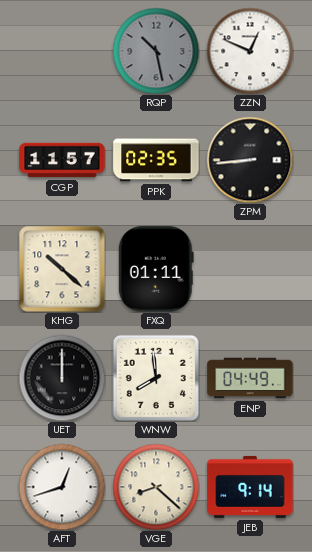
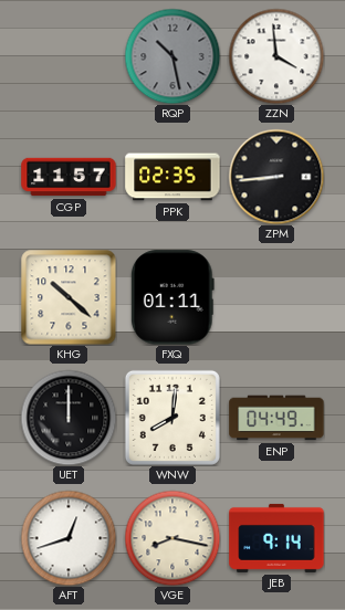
ZZN: 12:49 -> 3:59
WNW: 7:59 -> 8:01
VGE: 8:22 -> 8:17
